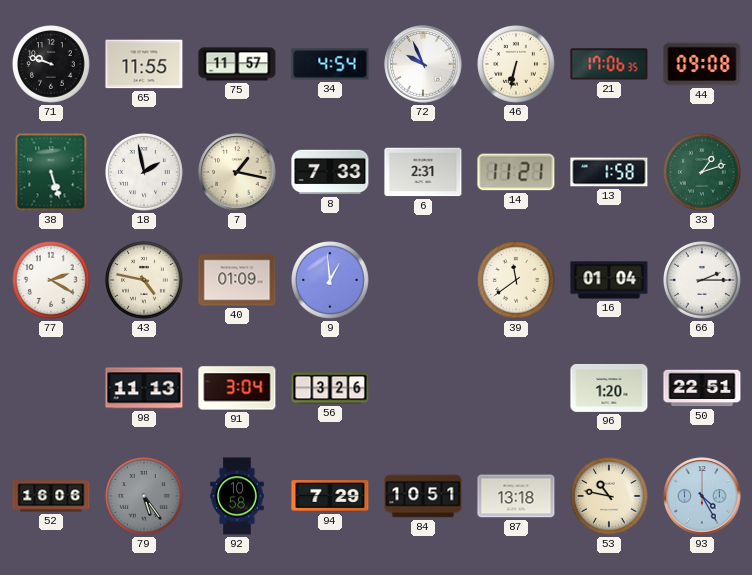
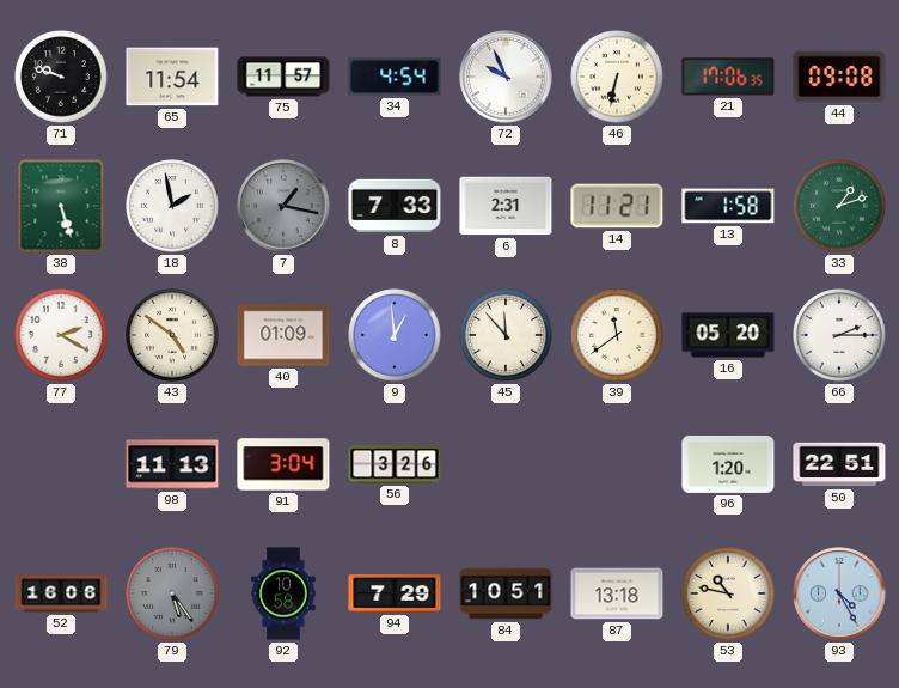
65: 11:55 -> 11:54
7 dial: cream -> grey
43: 4:47 -> 4:51
45: none -> 11:53
16: 01:04 -> 05:20
